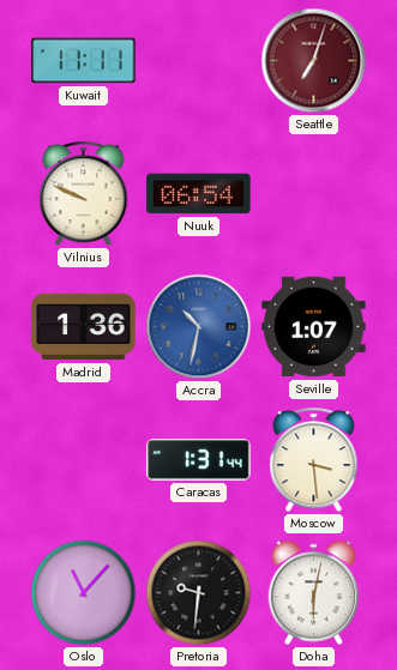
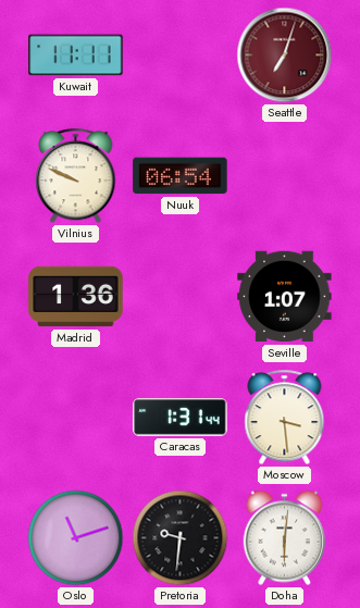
Accra: 10:32 -> none
Oslo: 11:07 -> 11:12
Doha: 6:02 -> 6:01
